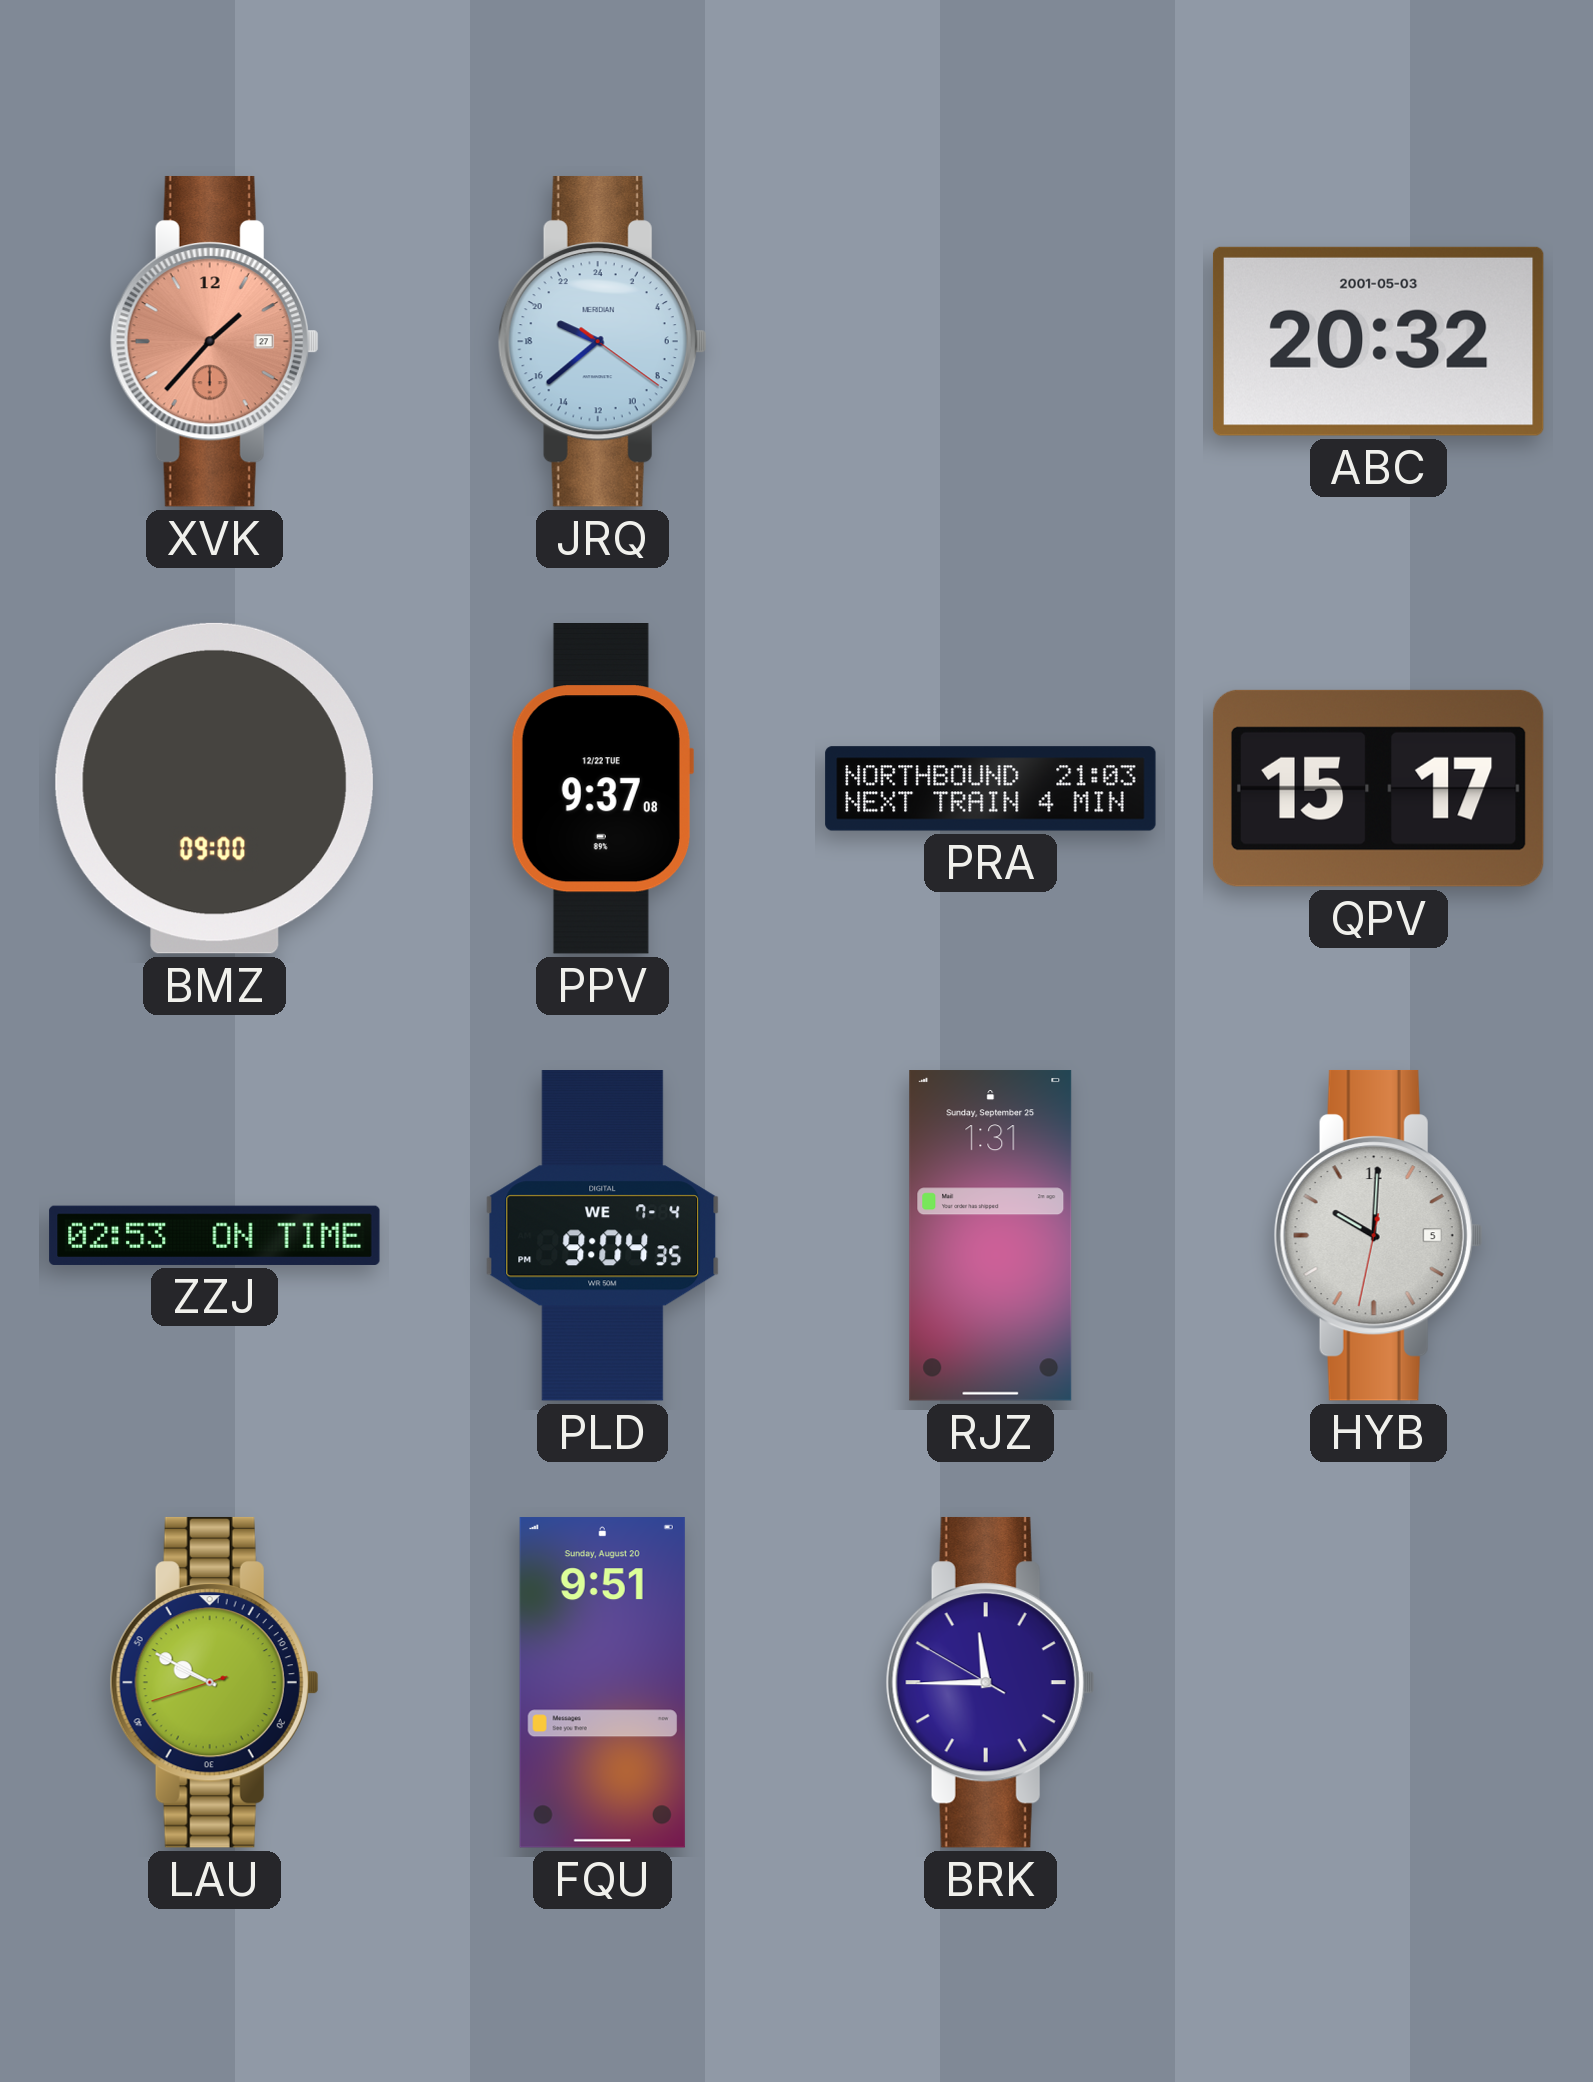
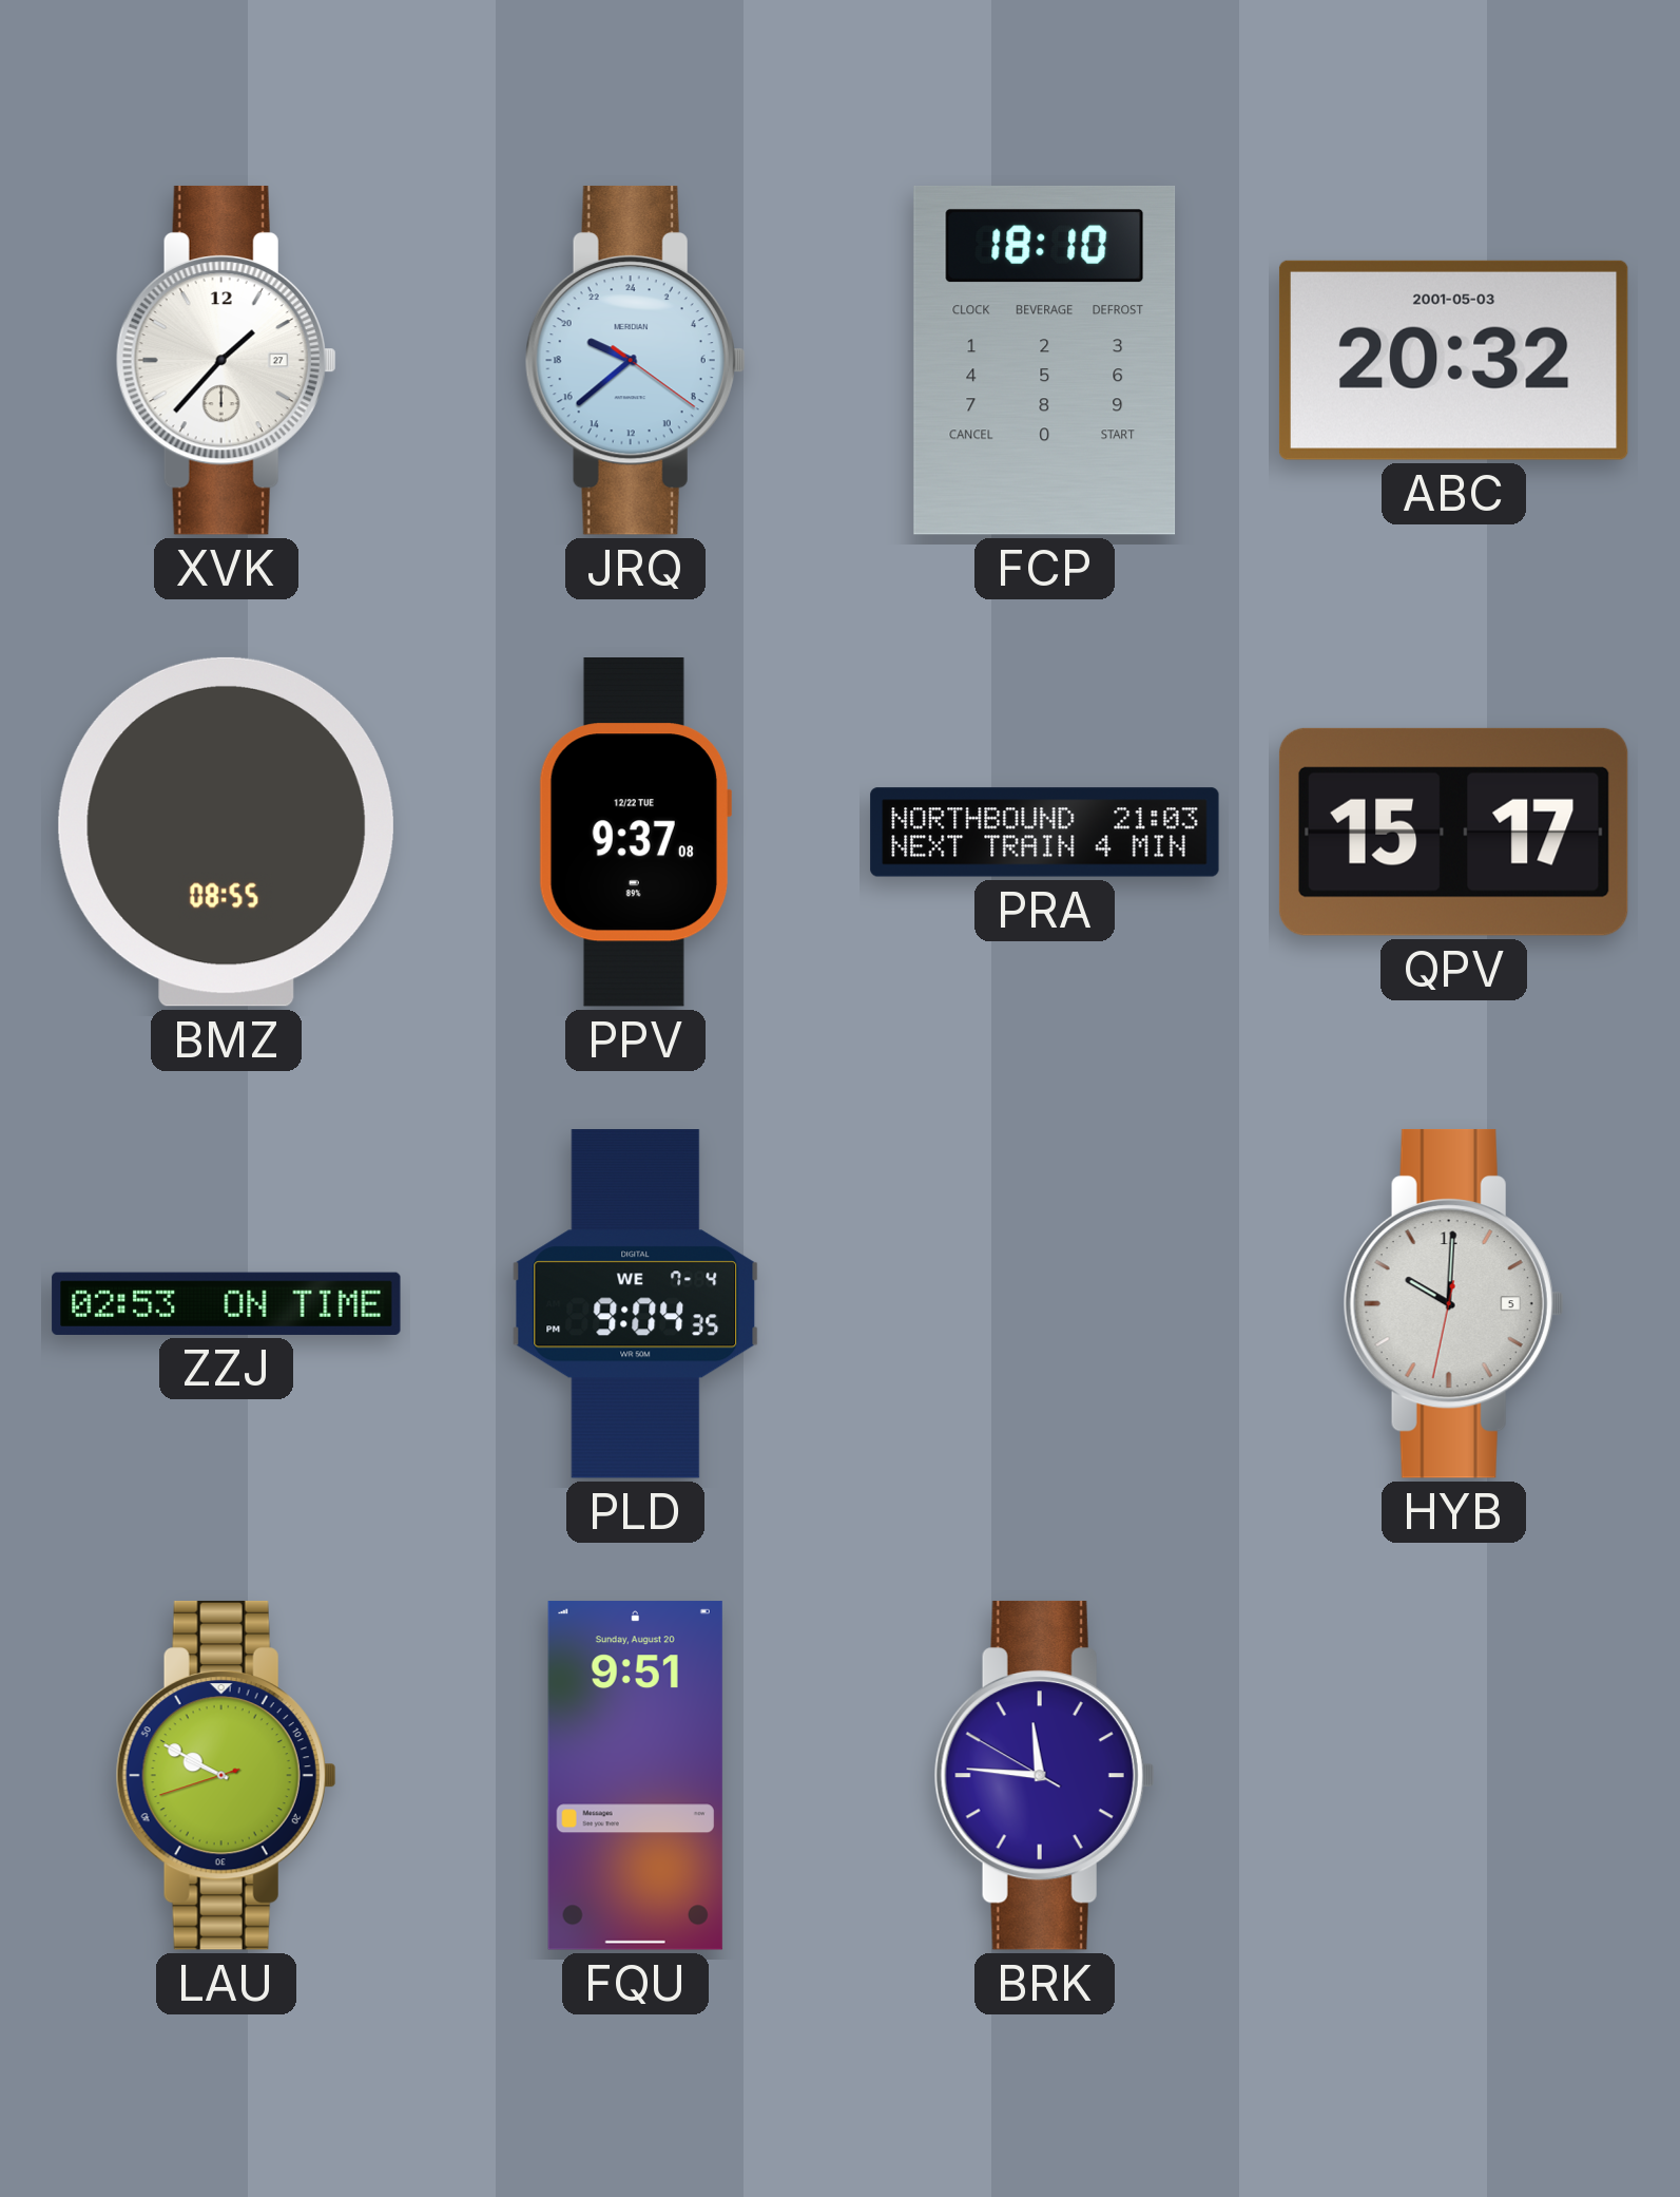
XVK dial: salmon -> white
FCP: none -> 18:10
BMZ: 09:00 -> 08:55
RJZ: 1:31 -> none
BRK: 11:44 -> 11:45
